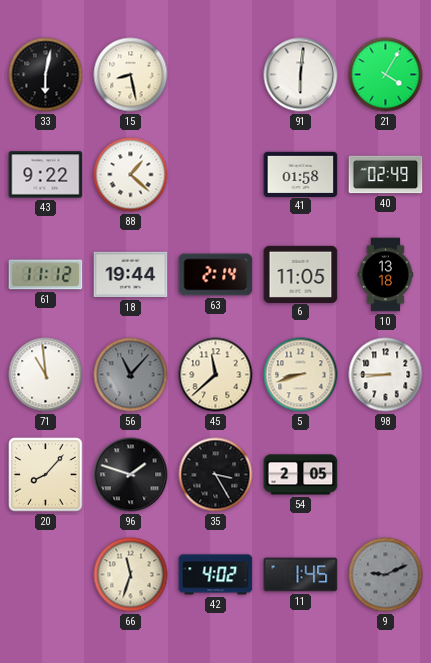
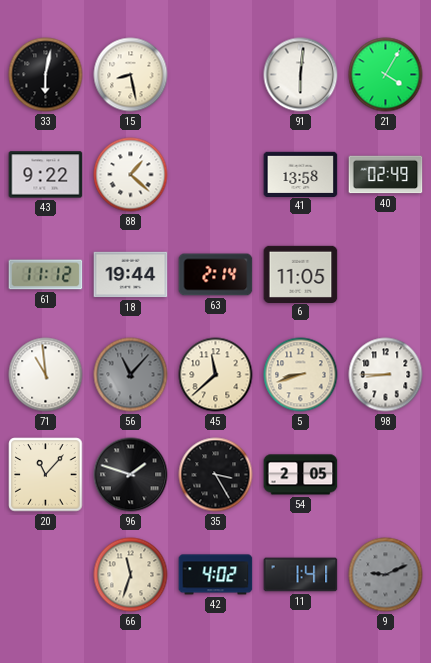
41: 01:58 -> 13:58
10: 13:18 -> none
20: 8:07 -> 11:07
11: 1:45 -> 1:41
